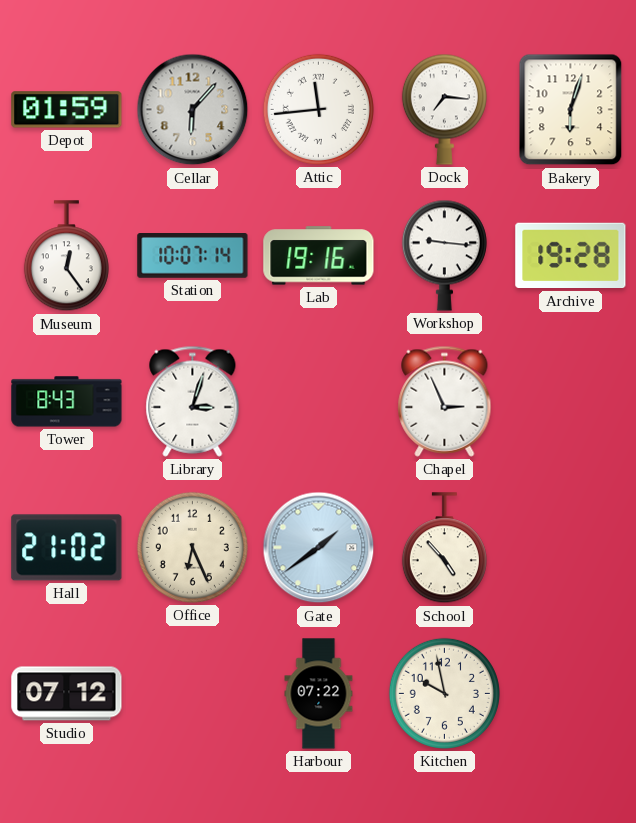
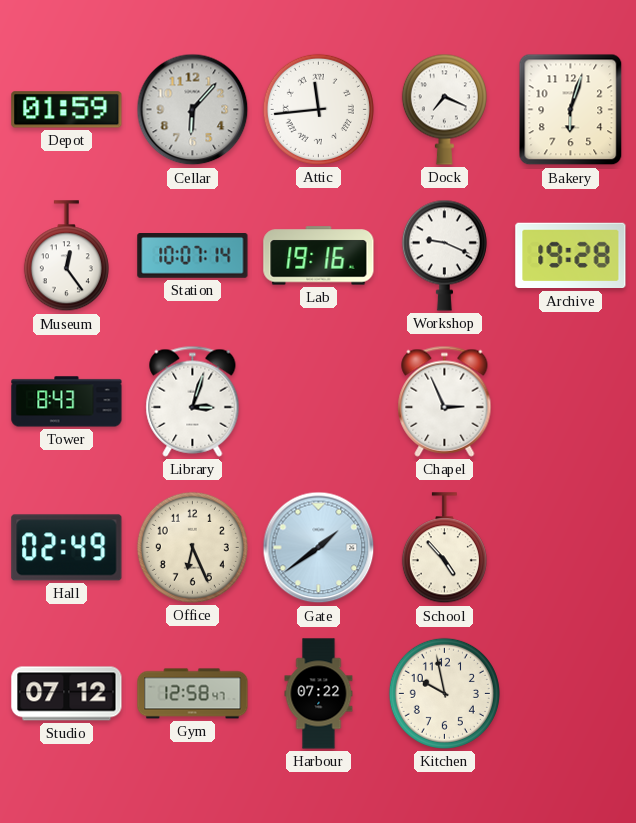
Dock: 7:16 -> 7:19
Workshop: 9:16 -> 9:19
Hall: 21:02 -> 02:49
Gym: none -> 12:58
